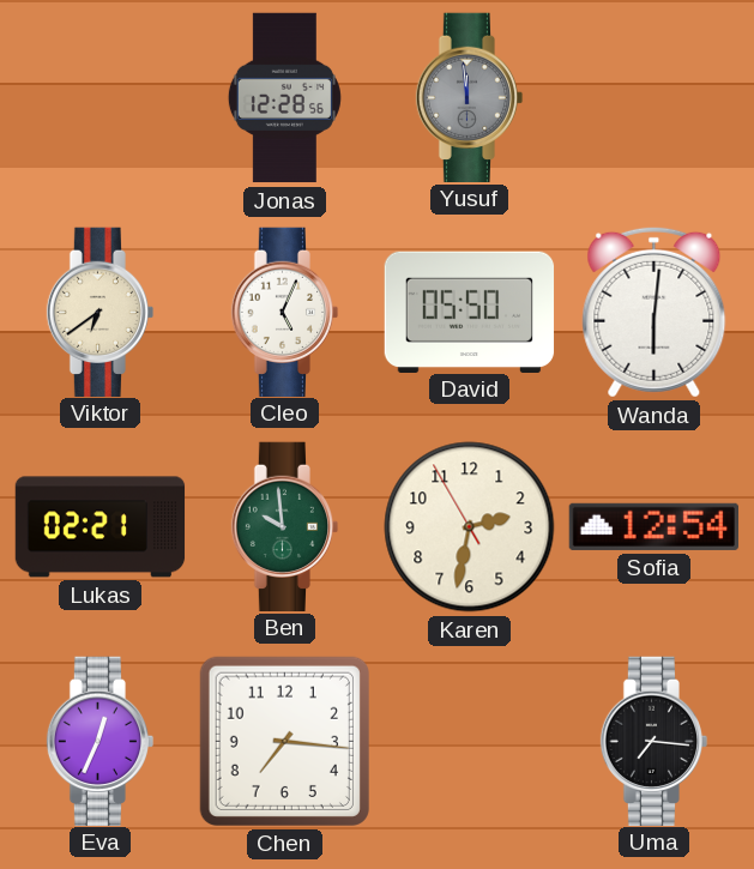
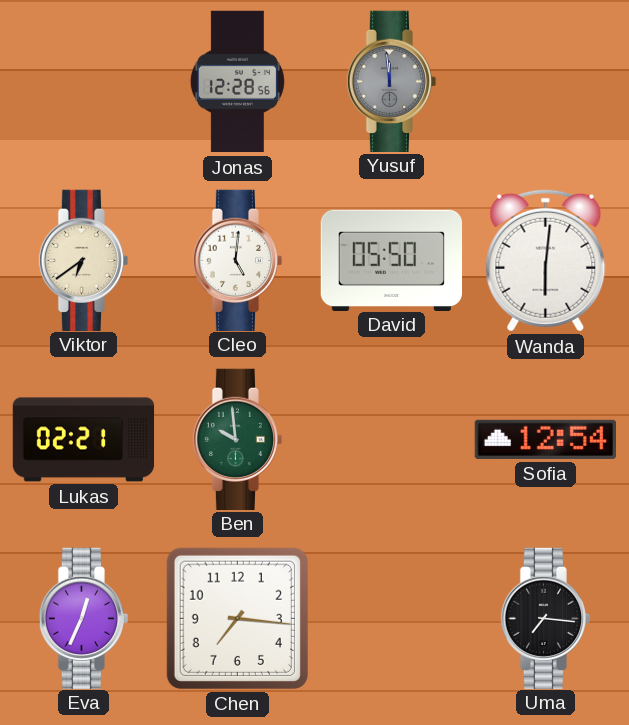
Cleo: 5:04 -> 5:01
Karen: 2:31 -> none
